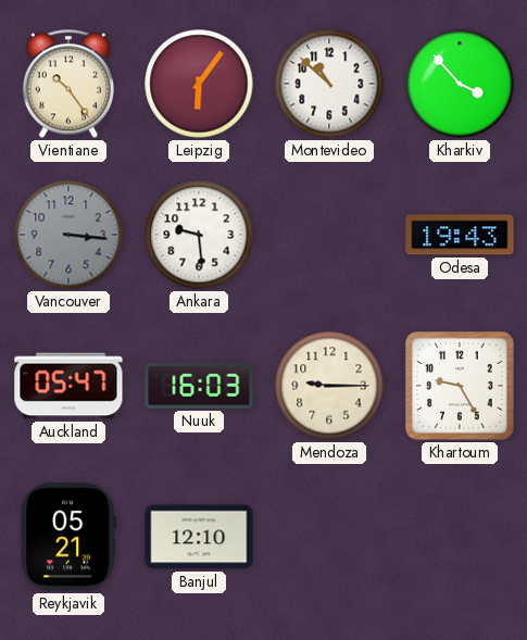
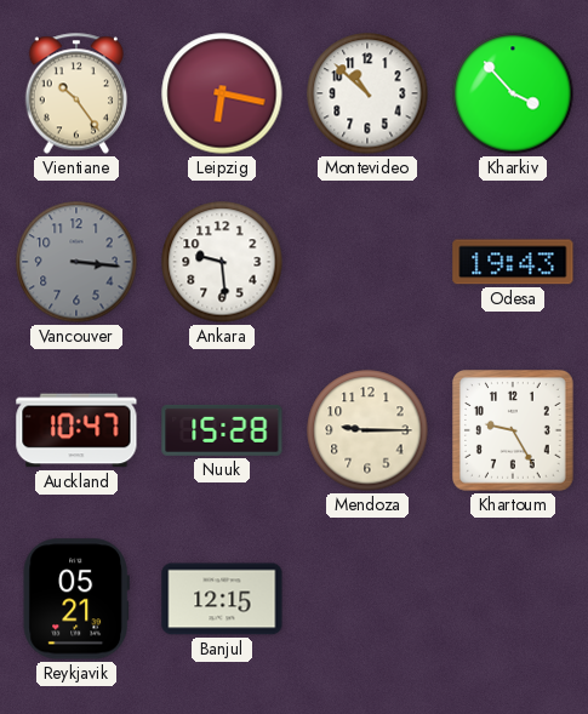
Leipzig: 6:06 -> 6:17
Auckland: 05:47 -> 10:47
Nuuk: 16:03 -> 15:28
Banjul: 12:10 -> 12:15
